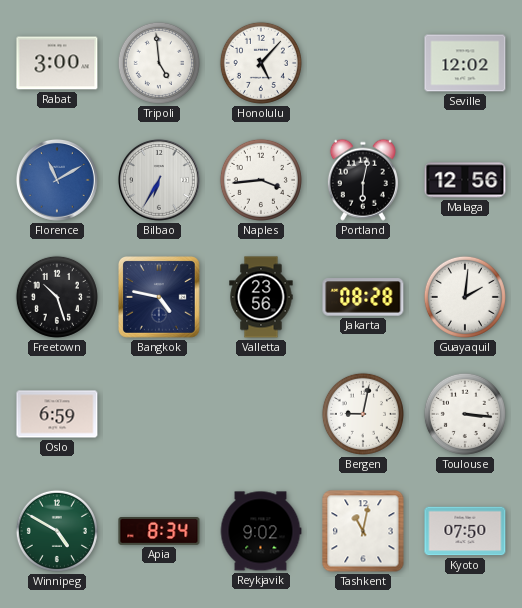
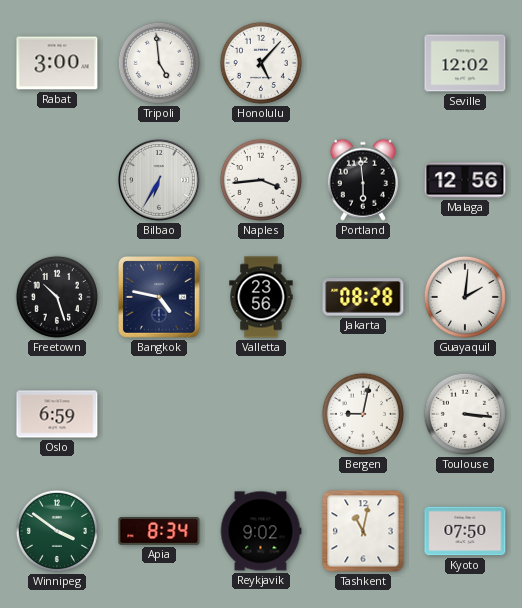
Florence: 11:10 -> none
Portland: 6:02 -> 5:59
Winnipeg: 4:50 -> 3:51
